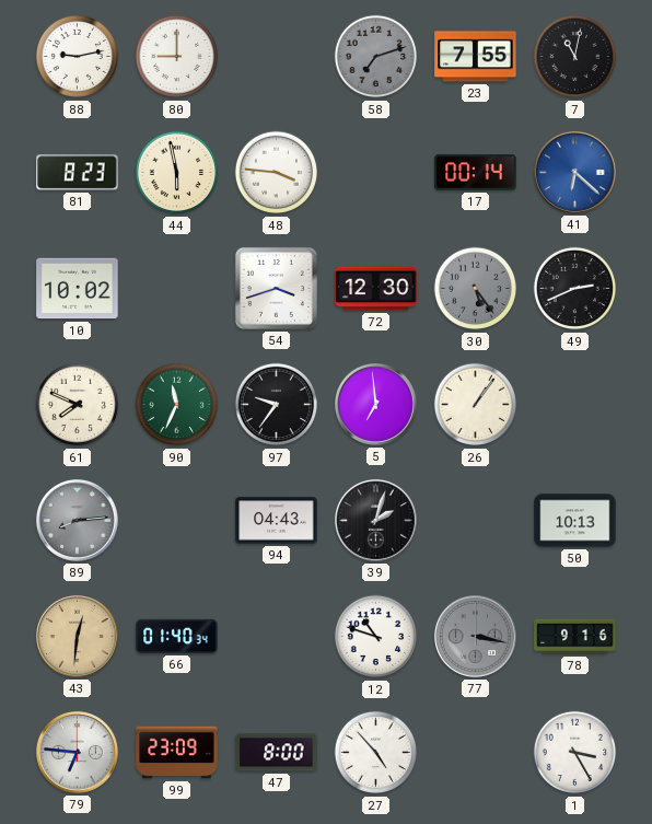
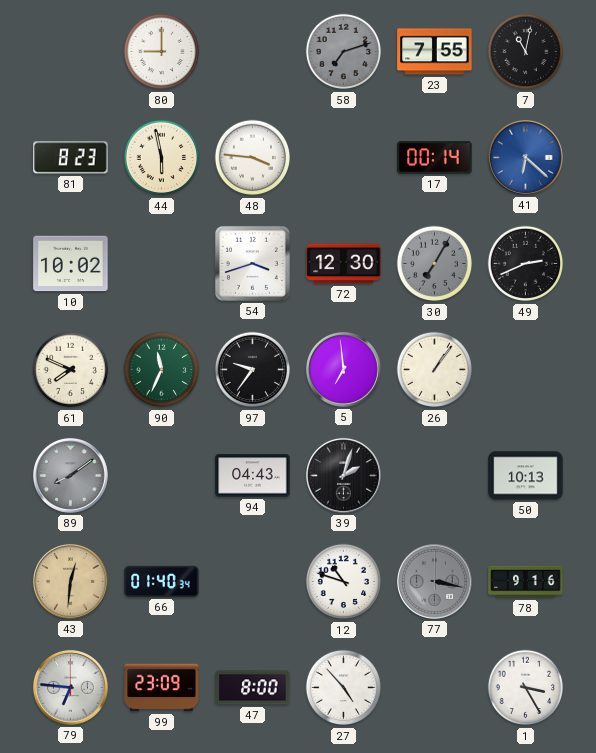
88: 9:13 -> none
30: 5:24 -> 7:05
89: 8:14 -> 8:09
